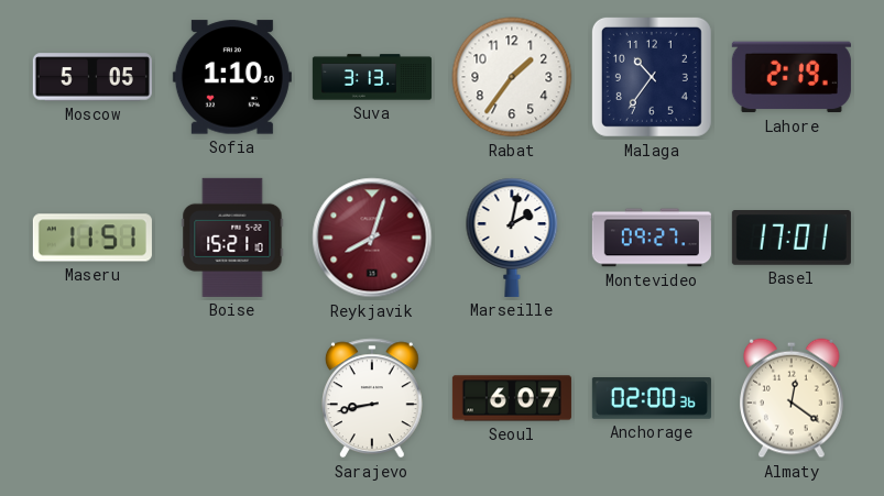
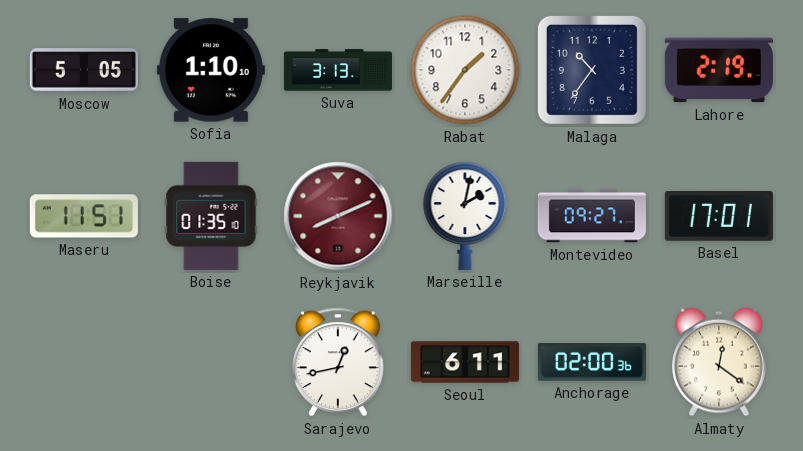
Boise: 15:21 -> 01:35
Reykjavik: 8:03 -> 8:11
Sarajevo: 8:43 -> 12:43
Seoul: 6:07 -> 6:11
